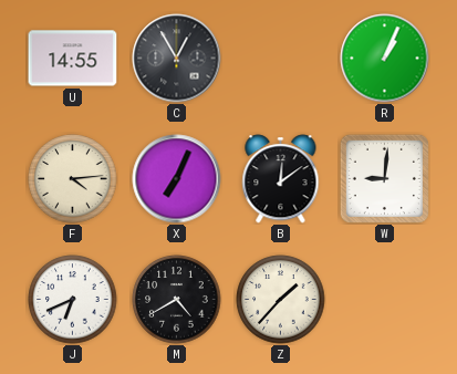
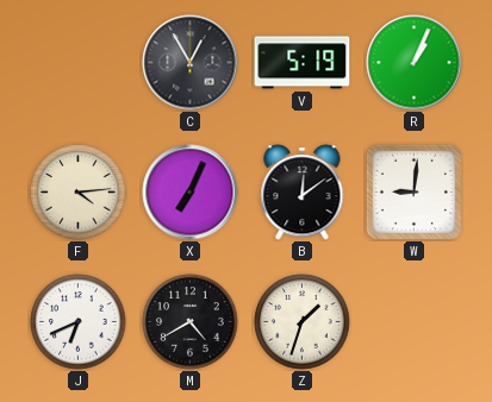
U: 14:55 -> none
V: none -> 5:19
Z: 1:37 -> 1:33
